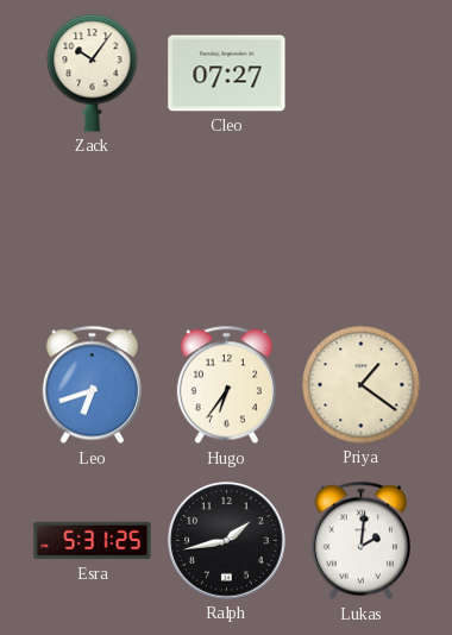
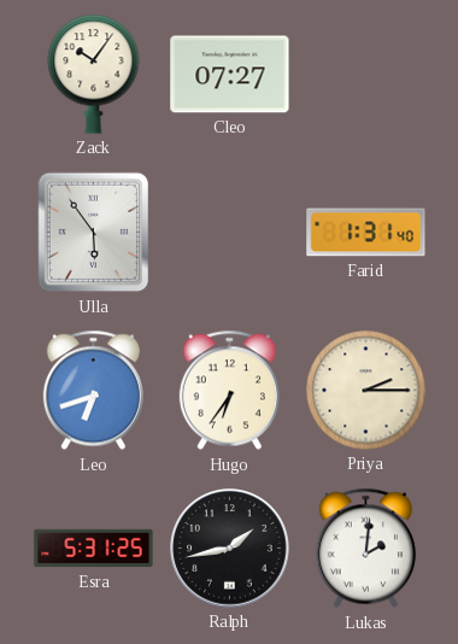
Ulla: none -> 5:54
Farid: none -> 1:31
Priya: 1:21 -> 2:15
